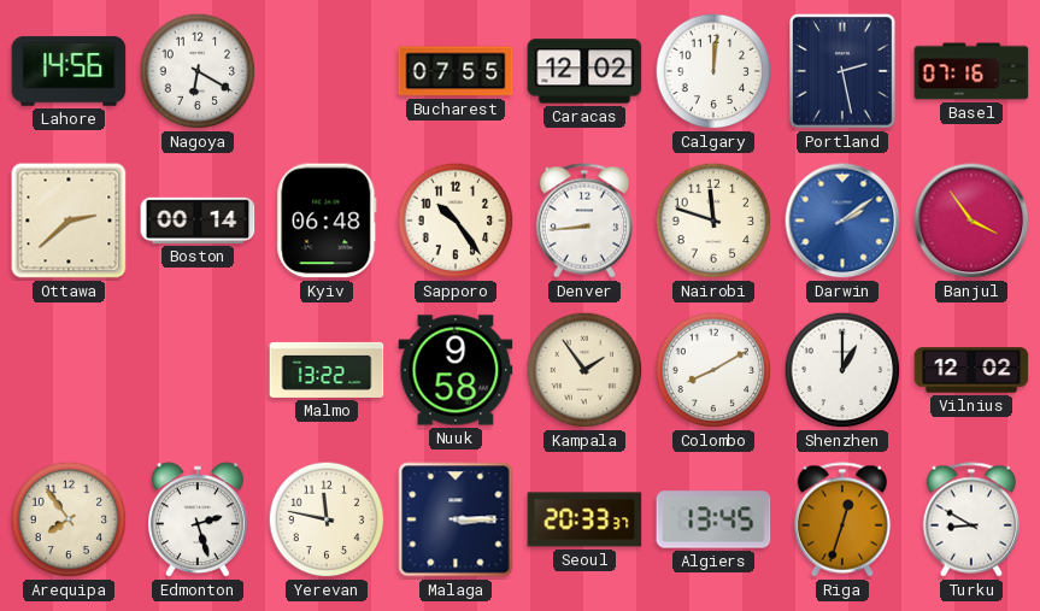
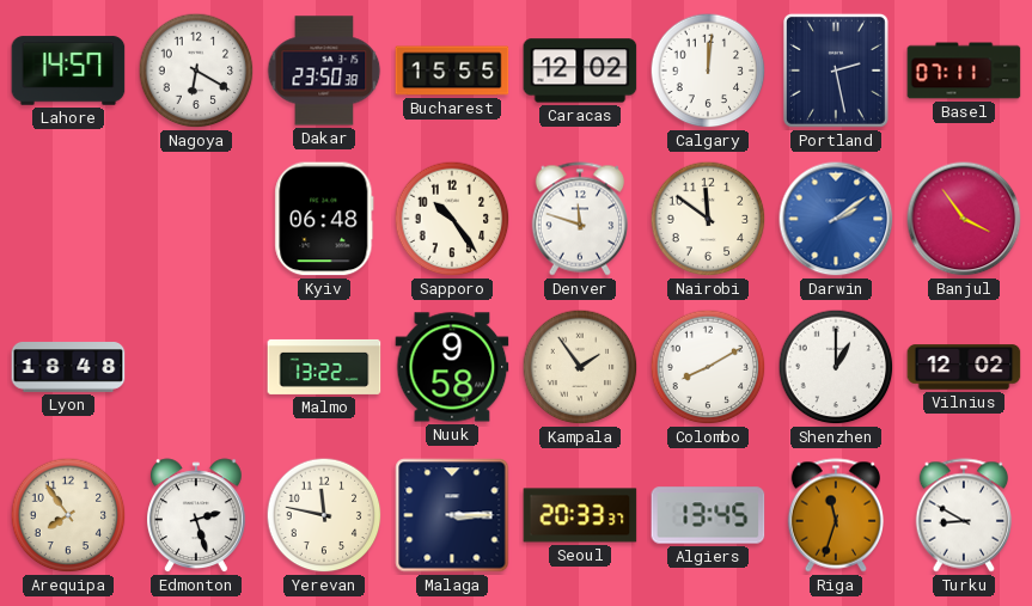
Lahore: 14:56 -> 14:57
Dakar: none -> 23:50
Bucharest: 07:55 -> 15:55
Basel: 07:16 -> 07:11
Ottawa: 2:38 -> none
Boston: 00:14 -> none
Denver: 8:44 -> 11:48
Nairobi: 11:48 -> 11:51
Lyon: none -> 18:48
Riga: 12:33 -> 11:33
